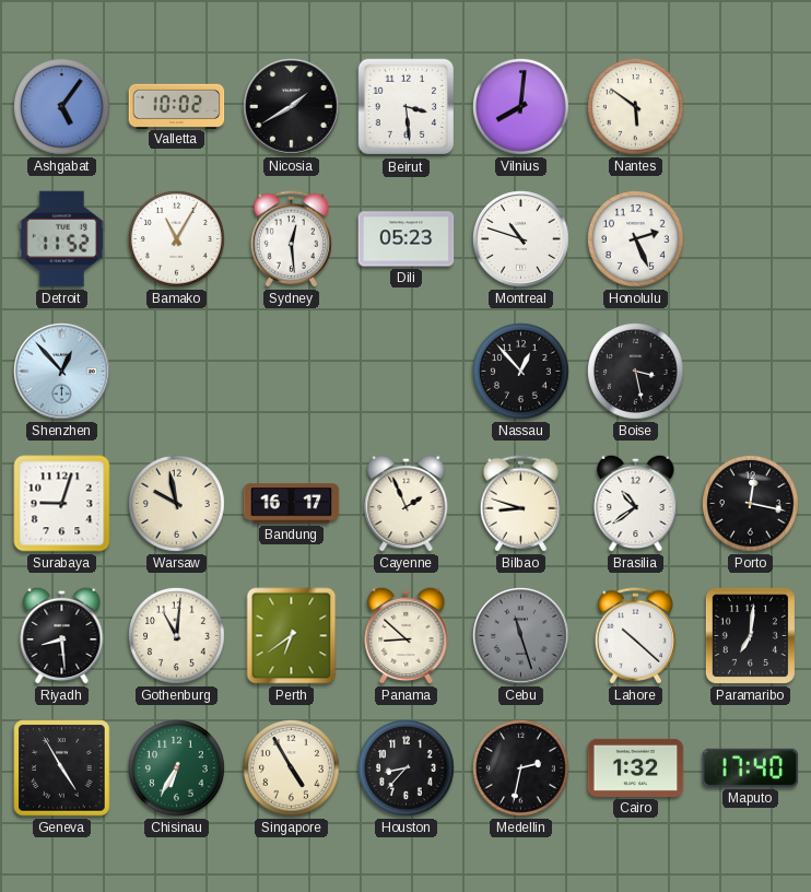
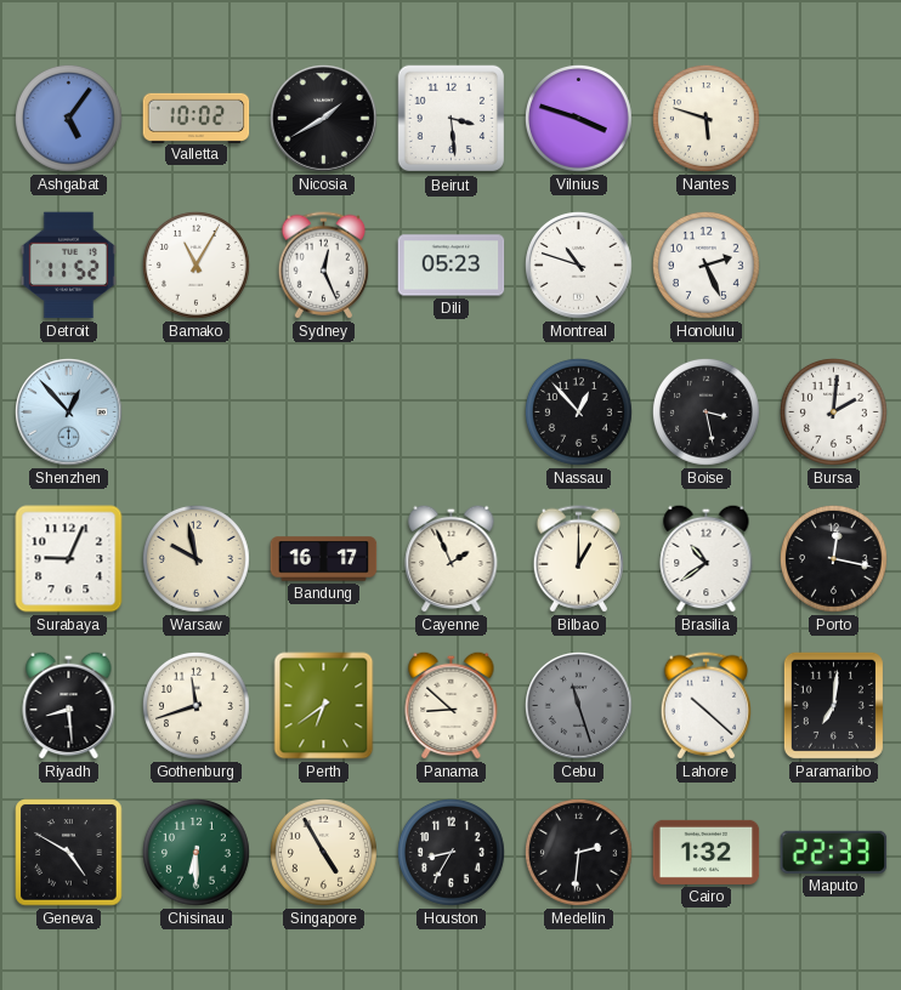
Vilnius: 8:01 -> 3:48
Nantes: 5:51 -> 5:48
Sydney: 12:29 -> 12:26
Bursa: none -> 2:01
Surabaya: 9:03 -> 9:04
Bilbao: 8:48 -> 1:00
Gothenburg: 11:01 -> 11:42
Geneva: 4:55 -> 4:50
Chisinau: 6:35 -> 6:30
Houston: 8:37 -> 8:35
Medellin: 2:32 -> 2:31
Maputo: 17:40 -> 22:33
